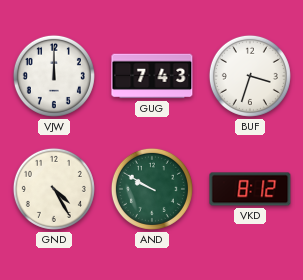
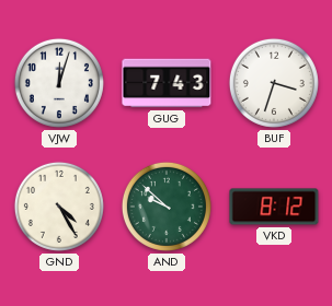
VJW: 12:00 -> 12:03
AND: 9:50 -> 9:52
